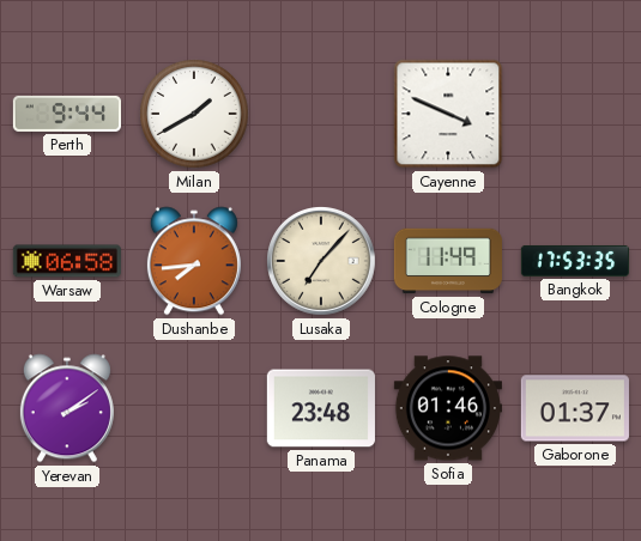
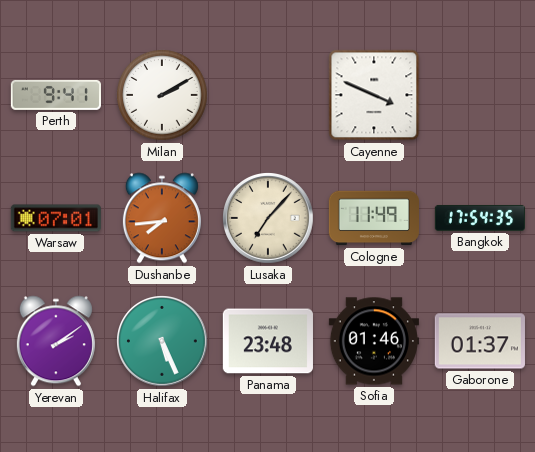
Perth: 9:44 -> 9:41
Milan: 1:40 -> 2:10
Warsaw: 06:58 -> 07:01
Bangkok: 17:53 -> 17:54
Halifax: none -> 5:26
